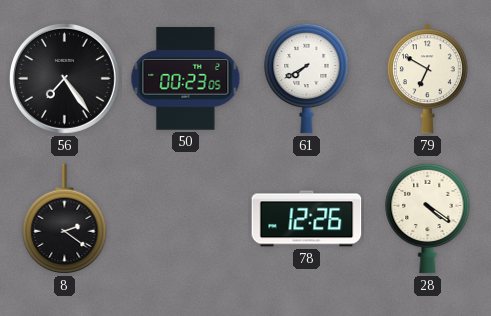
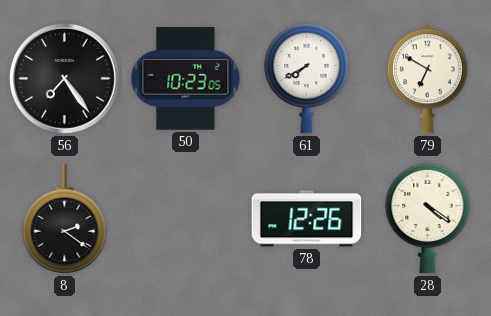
50: 00:23 -> 10:23
